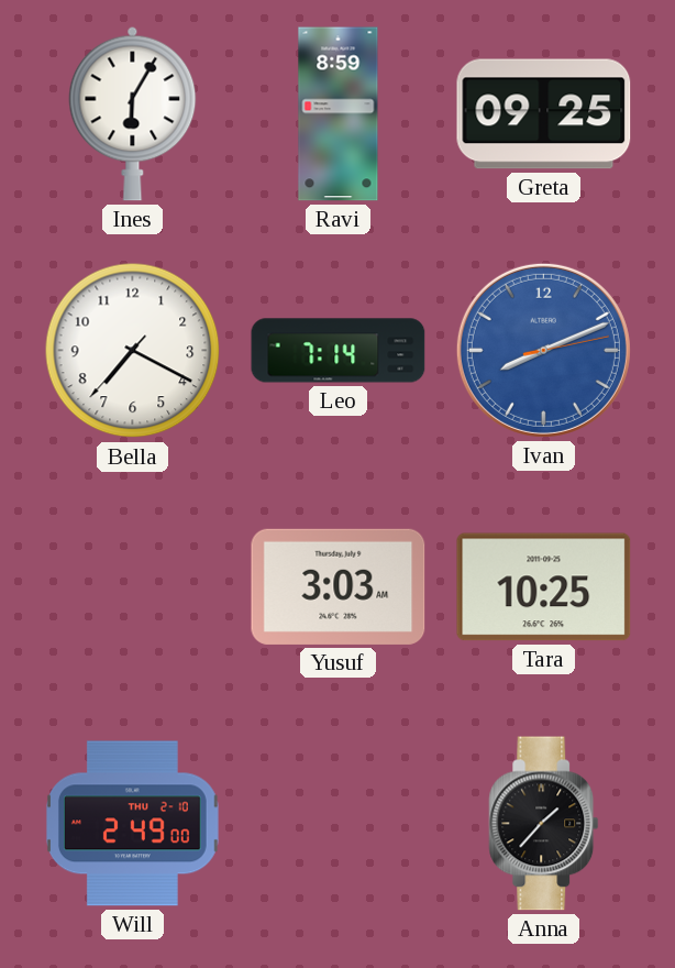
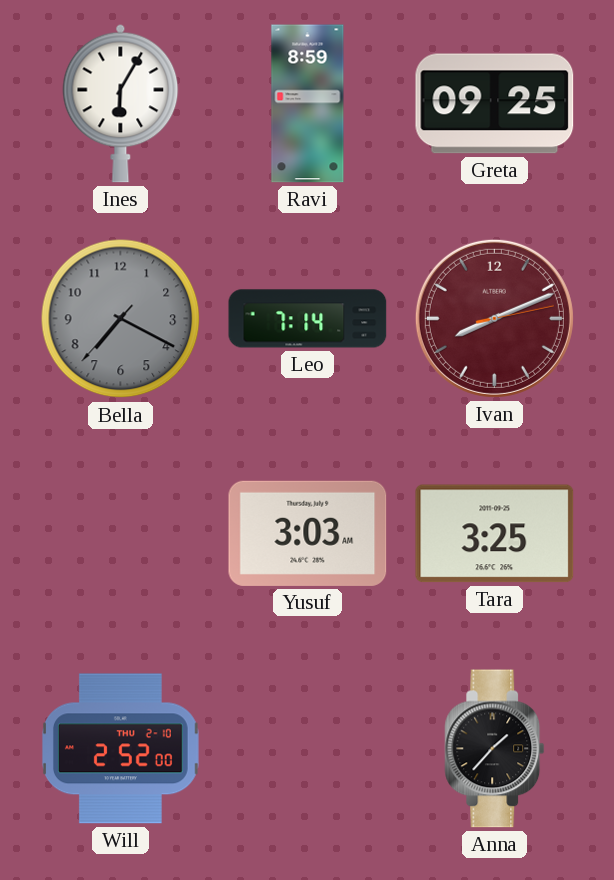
Bella dial: white -> grey
Ivan dial: blue -> burgundy
Tara: 10:25 -> 3:25
Will: 2:49 -> 2:52
